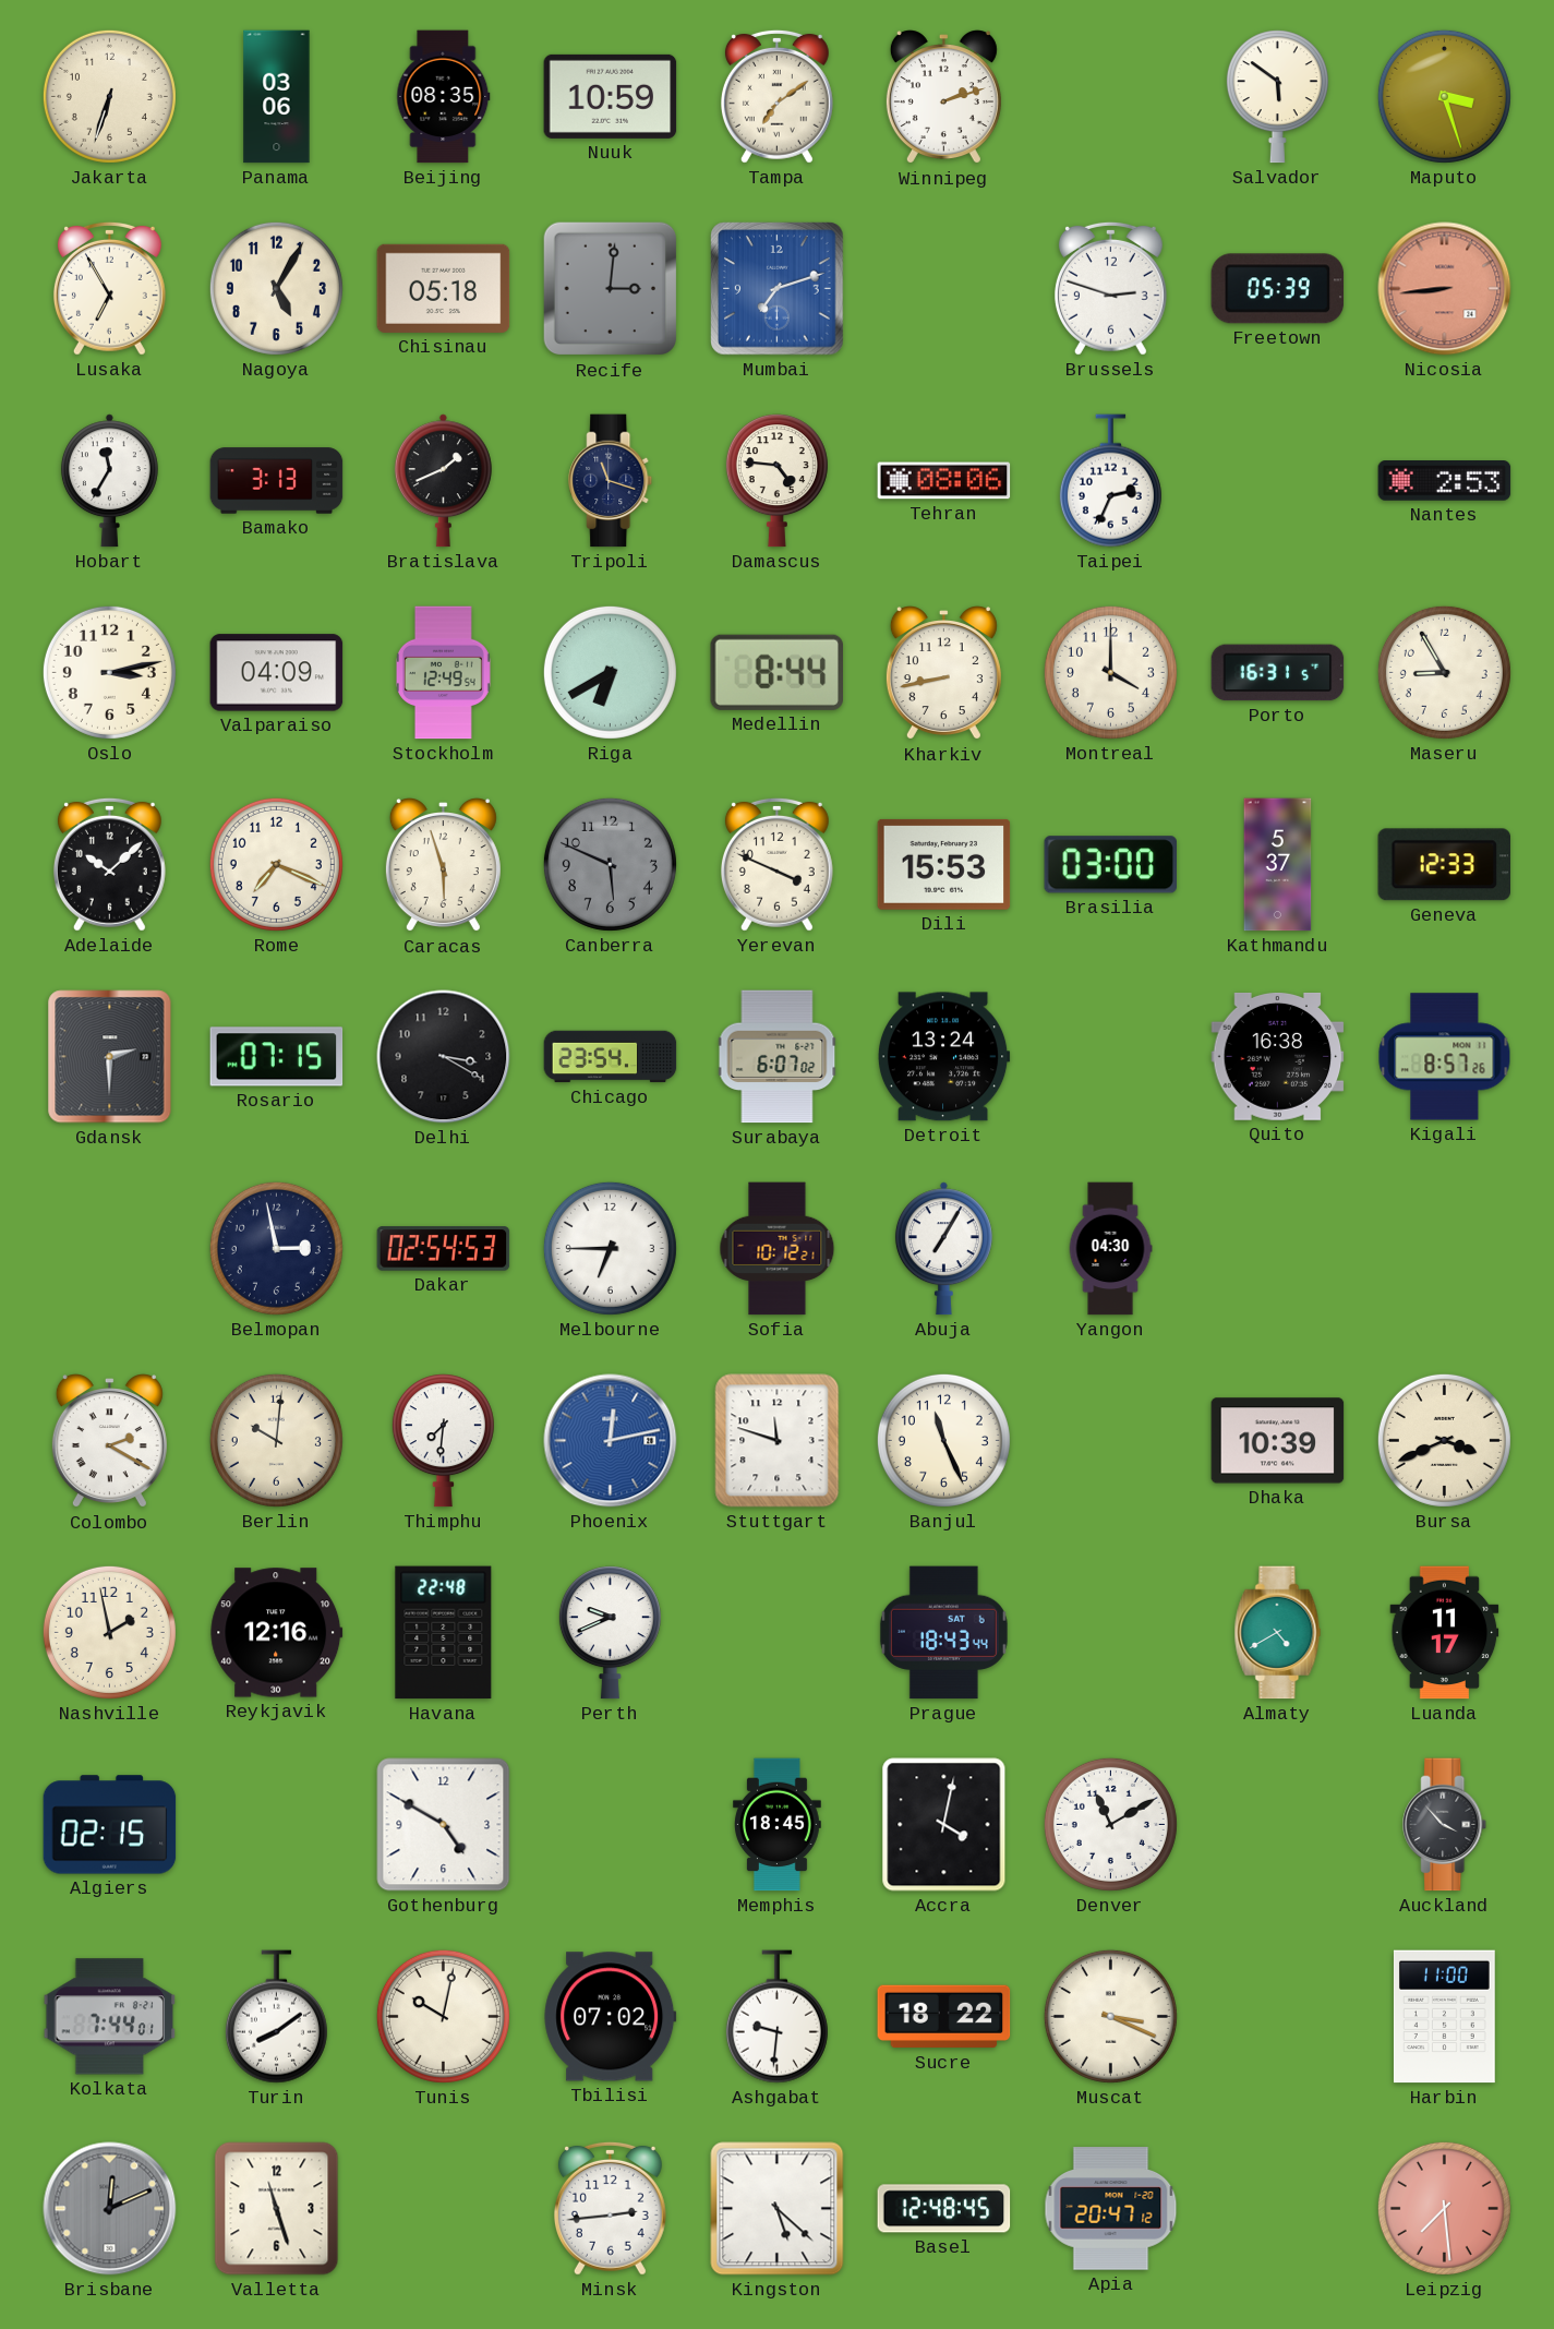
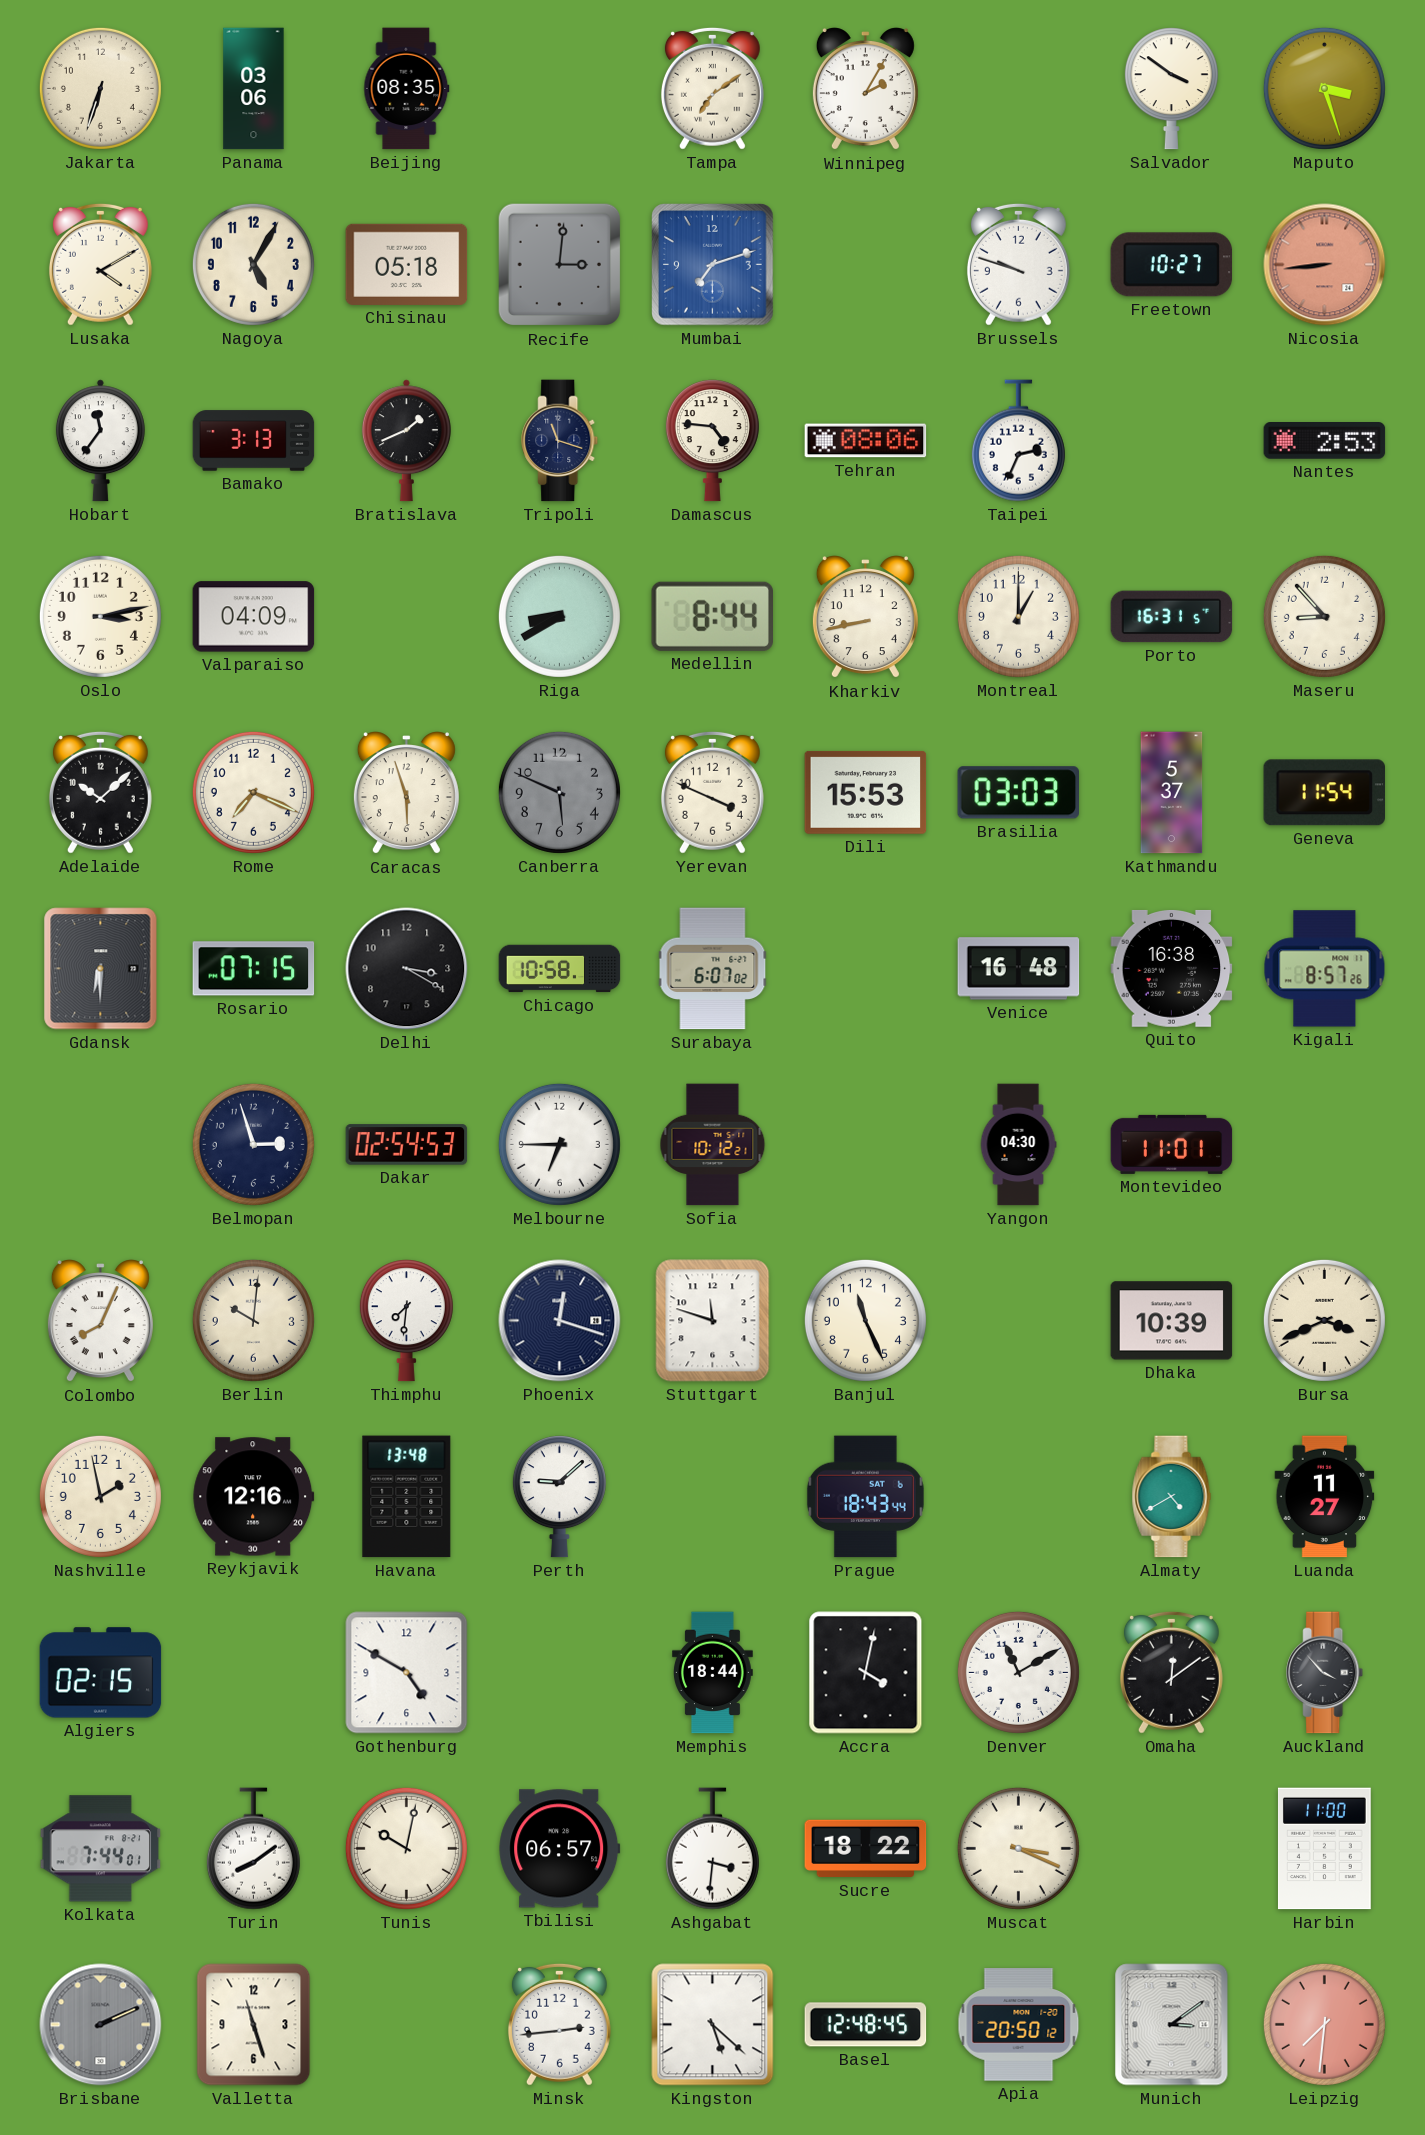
Nuuk: 10:59 -> none
Winnipeg: 2:12 -> 2:05
Salvador: 5:51 -> 3:51
Lusaka: 6:55 -> 4:10
Brussels: 2:48 -> 9:48
Freetown: 05:39 -> 10:27
Hobart: 11:35 -> 11:36
Stockholm: 12:49 -> none
Riga: 6:40 -> 8:40
Montreal: 4:00 -> 1:00
Maseru: 8:55 -> 8:53
Brasilia: 03:00 -> 03:03
Geneva: 12:33 -> 11:54
Gdansk: 2:30 -> 6:30
Chicago: 23:54 -> 10:58
Detroit: 13:24 -> none
Venice: none -> 16:48
Belmopan: 2:58 -> 2:57
Abuja: 7:05 -> none
Montevideo: none -> 11:01
Colombo: 2:20 -> 8:04
Phoenix: 12:13 -> 12:18
Phoenix dial: blue -> navy
Havana: 22:48 -> 13:48
Perth: 9:41 -> 9:08
Luanda: 11:17 -> 11:27
Memphis: 18:45 -> 18:44
Omaha: none -> 12:09
Tbilisi: 07:02 -> 06:57
Ashgabat: 9:31 -> 3:31
Brisbane: 12:11 -> 2:11
Apia: 20:47 -> 20:50
Munich: none -> 3:09
Leipzig: 7:29 -> 7:31
